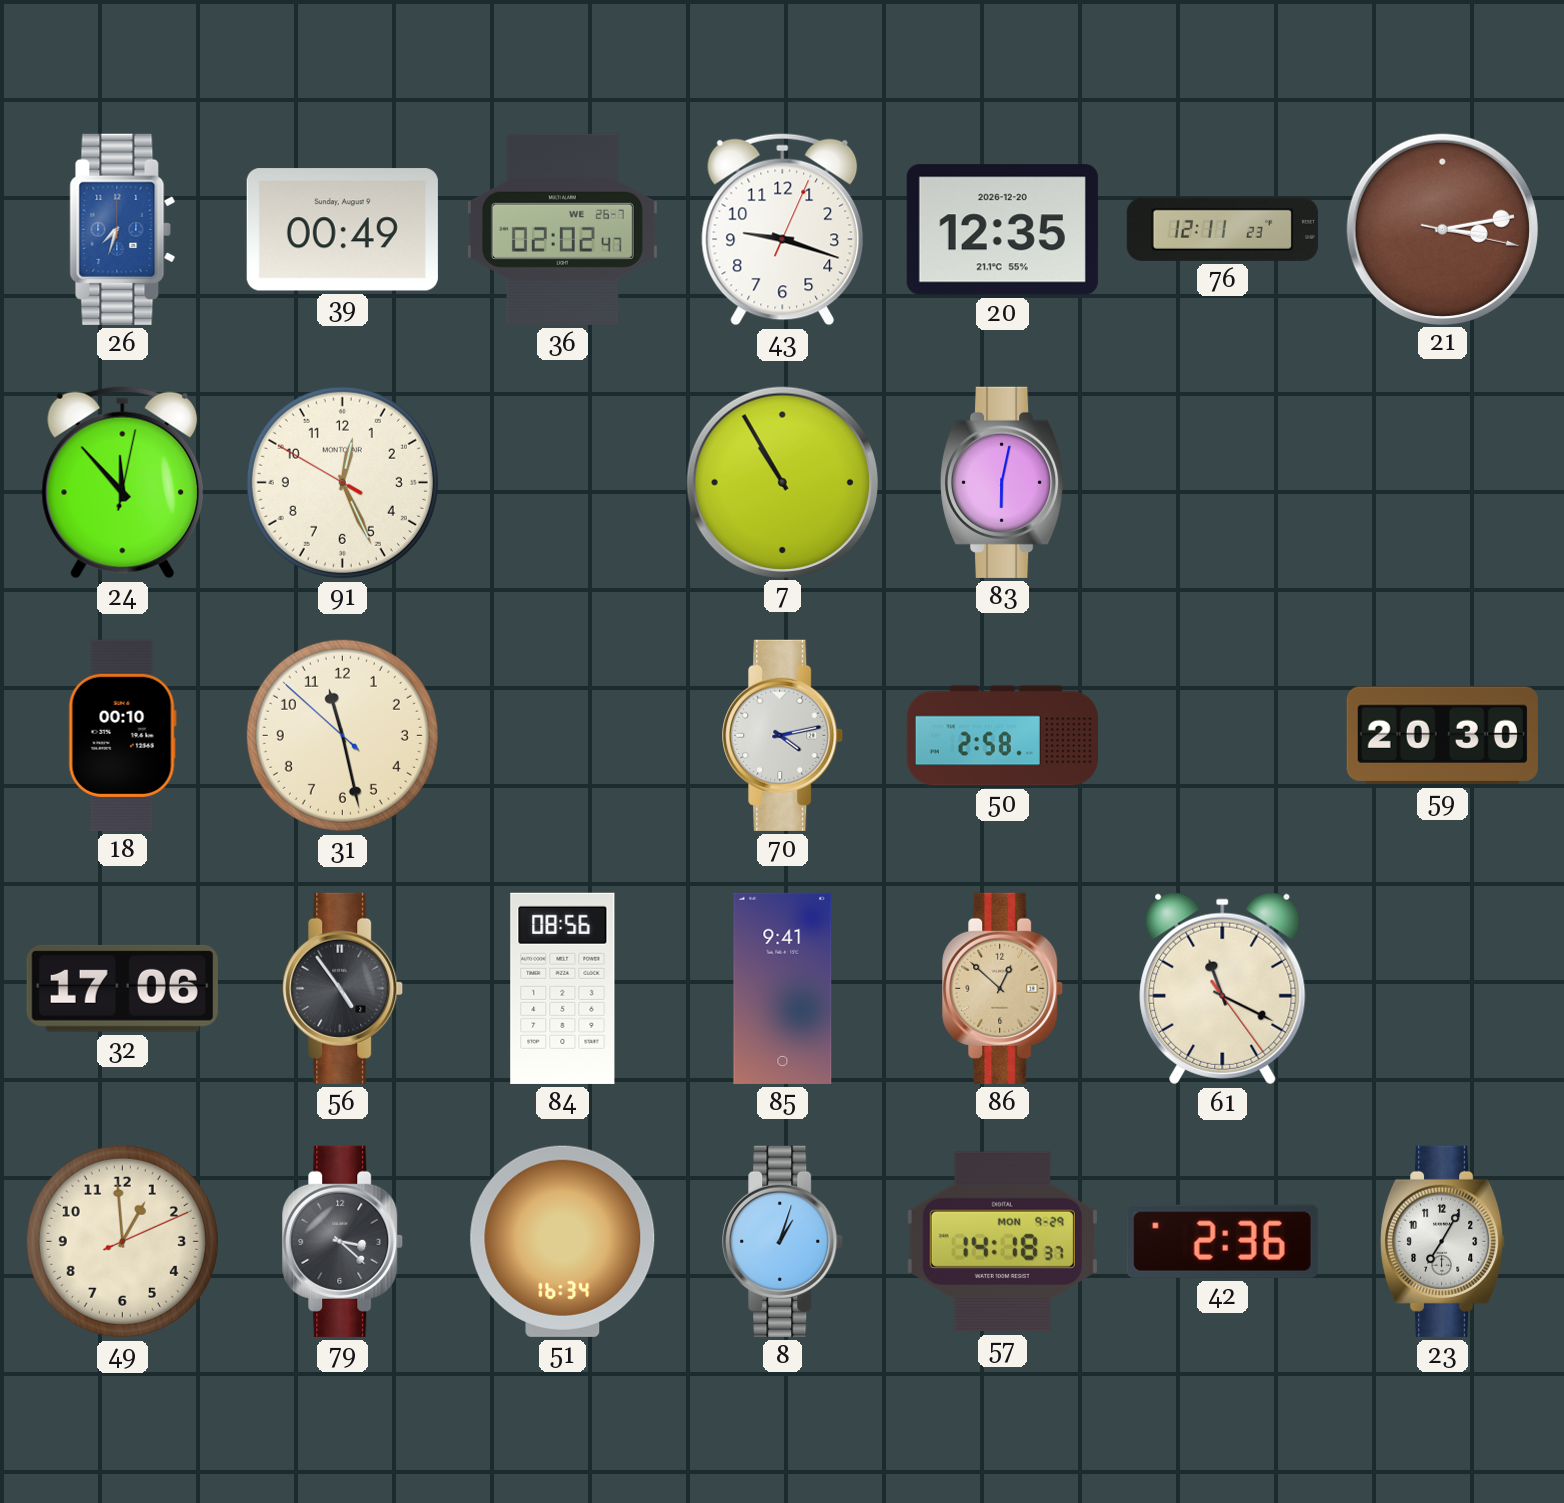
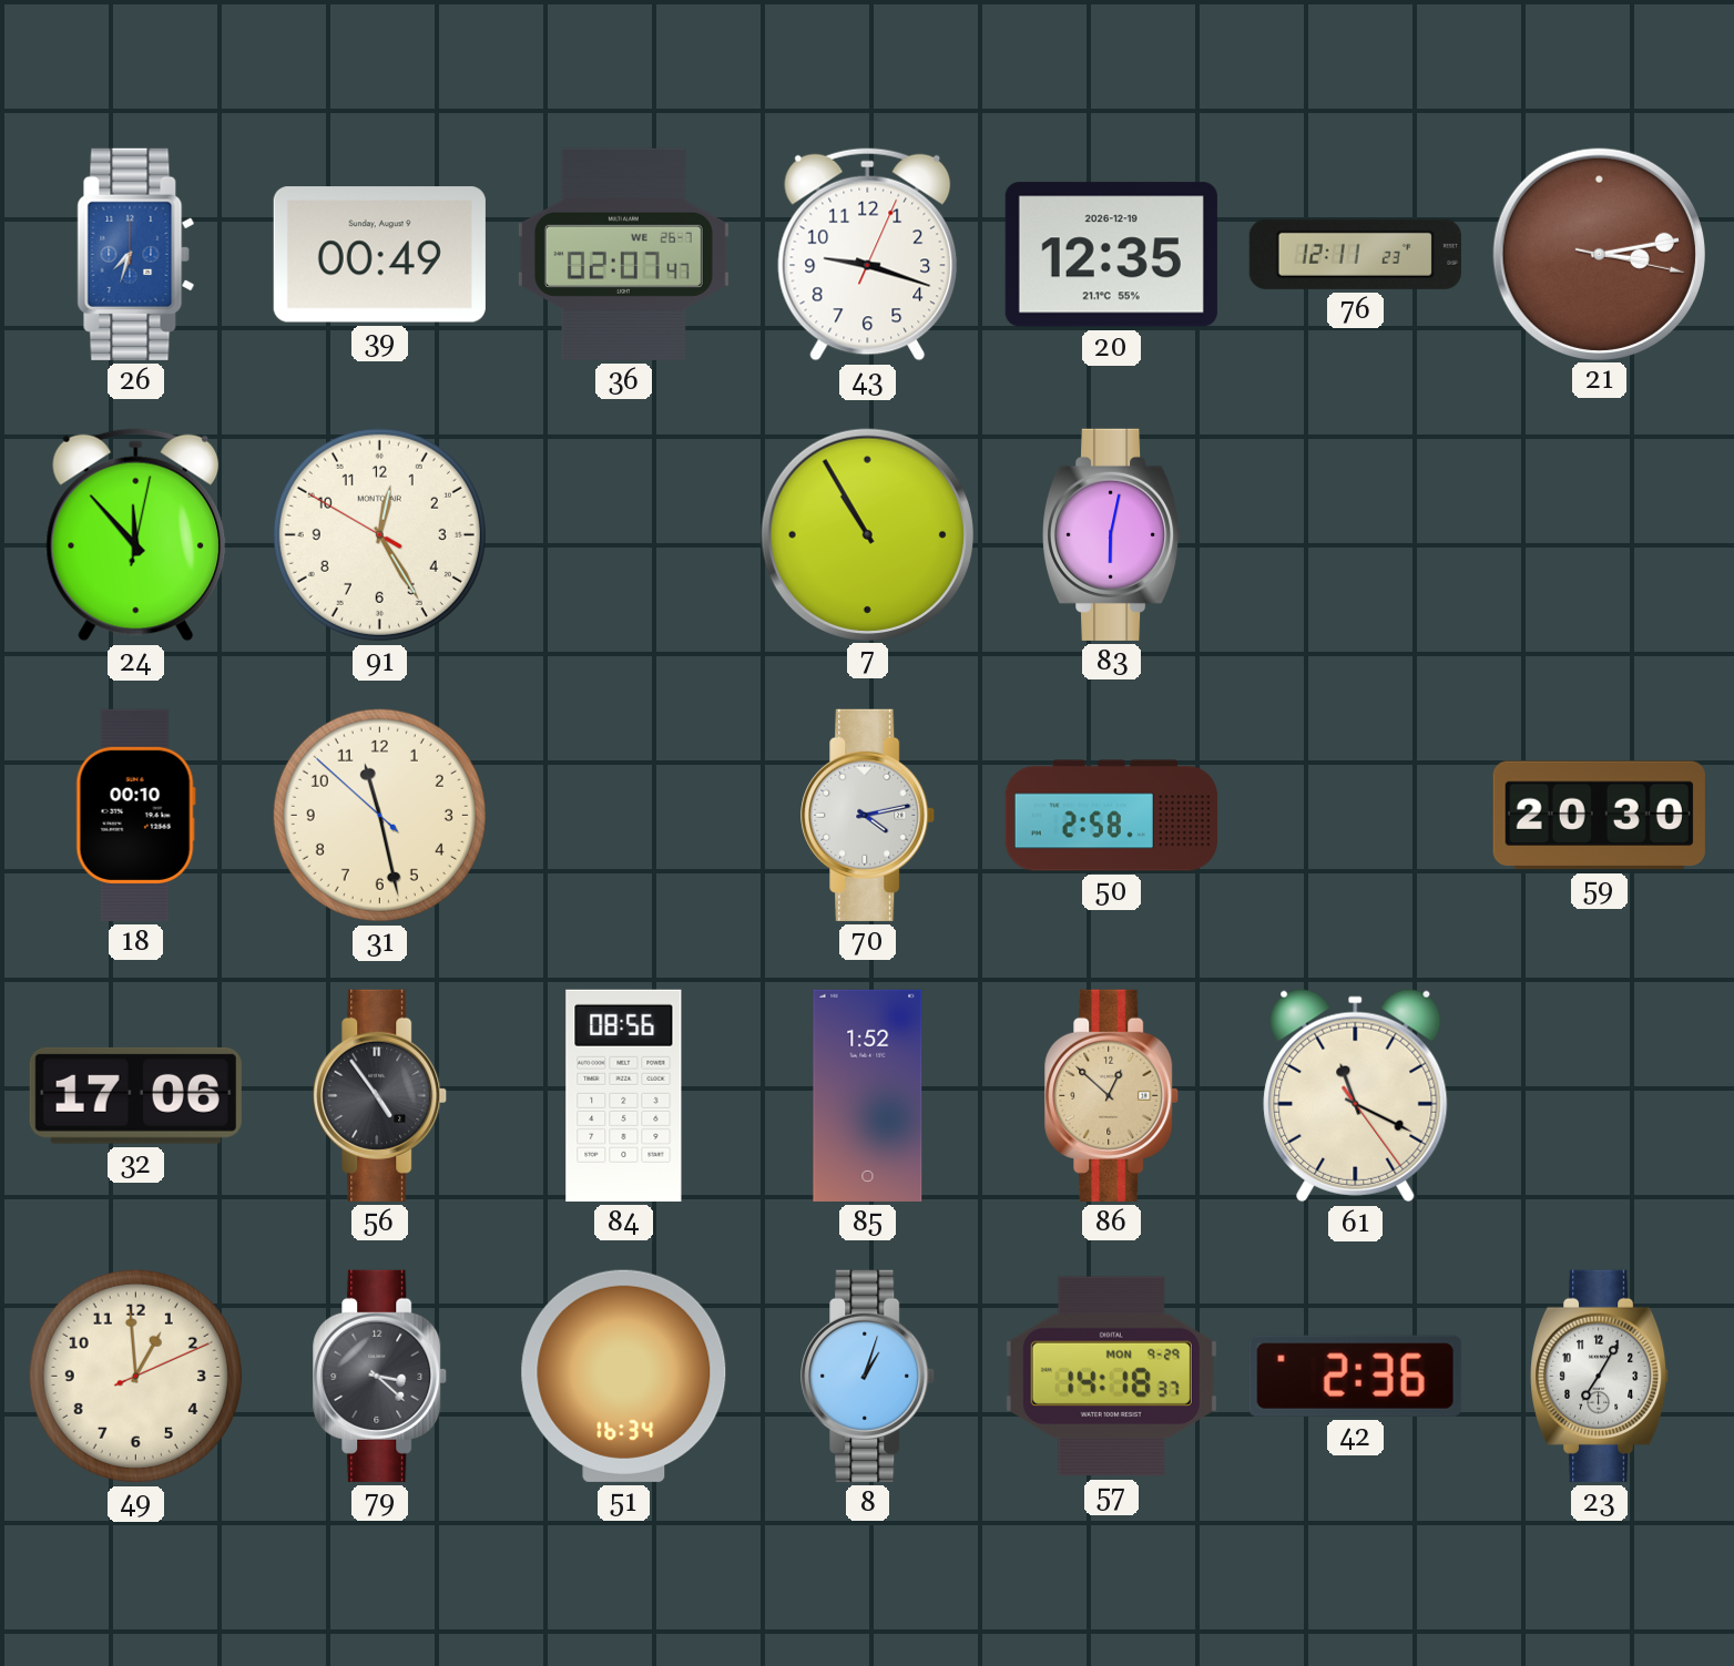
36: 02:02 -> 02:07
20 date: 2026-12-20 -> 2026-12-19
91: 12:25 -> 12:24
85: 9:41 -> 1:52
